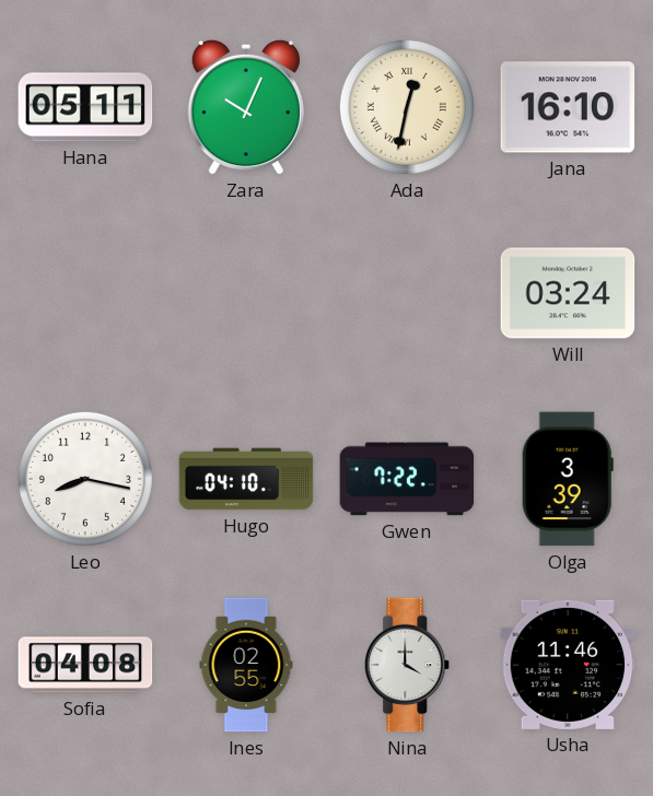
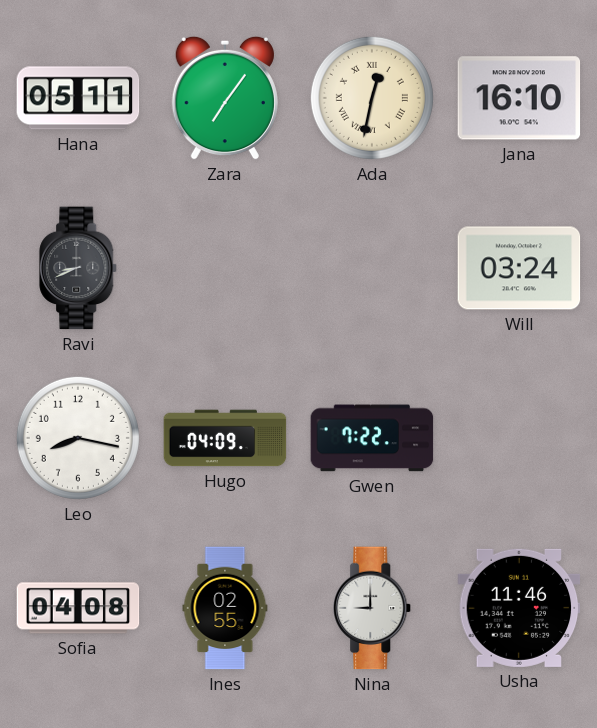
Zara: 10:04 -> 7:06
Ravi: none -> 8:41
Hugo: 04:10 -> 04:09
Olga: 3:39 -> none
Nina: 4:00 -> 9:00
